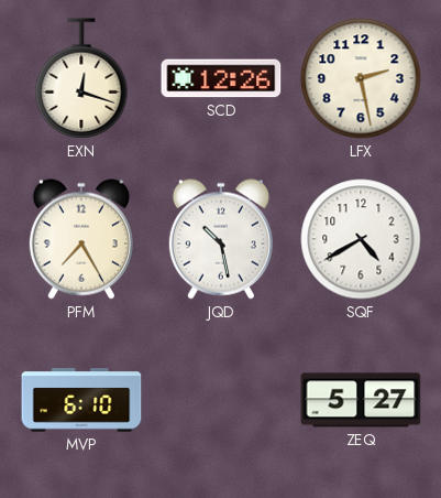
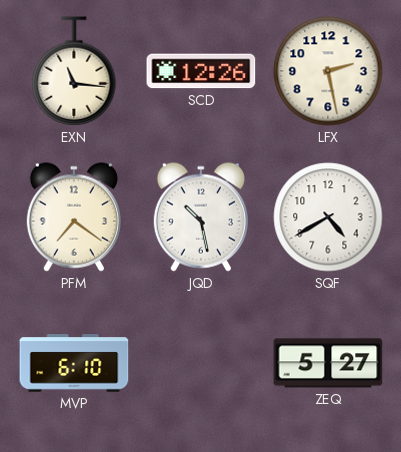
EXN: 12:18 -> 11:16
PFM: 7:25 -> 7:21
